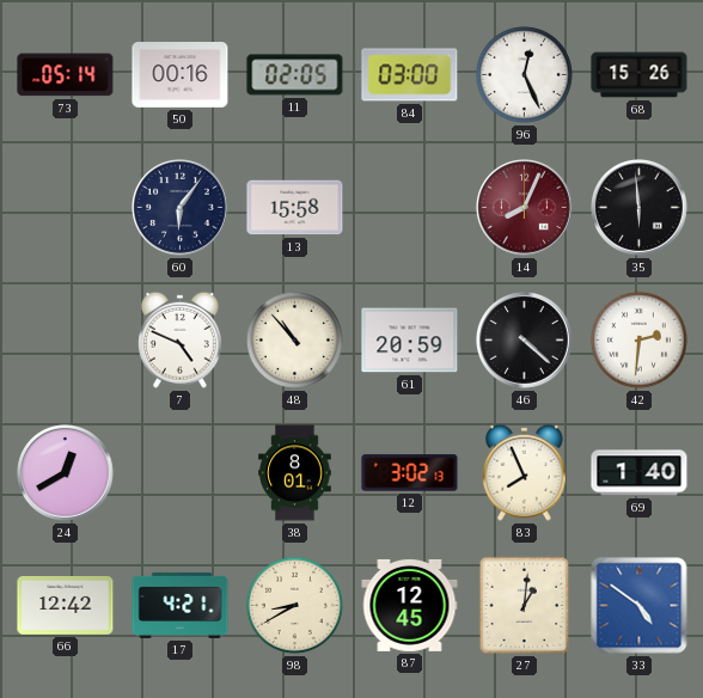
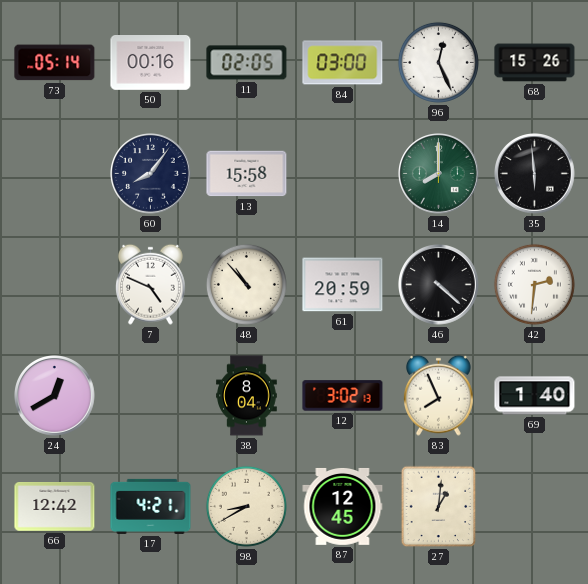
60: 6:06 -> 8:06
14: 8:04 -> 8:00
14 dial: burgundy -> green
38: 8:01 -> 8:04
33: 4:51 -> none
